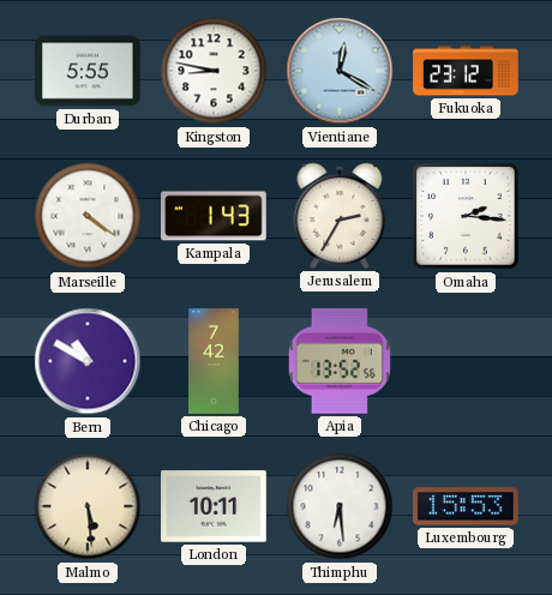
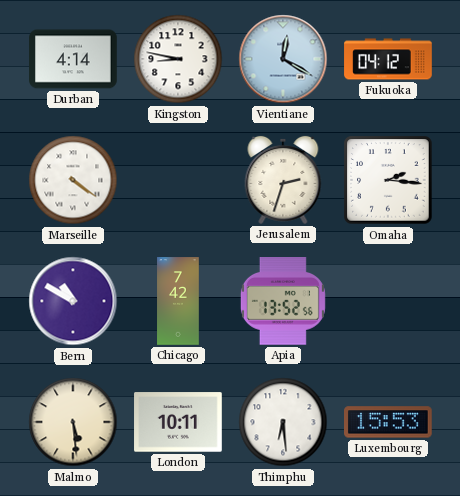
Durban: 5:55 -> 4:14
Fukuoka: 23:12 -> 04:12
Kampala: 1:43 -> none
Jerusalem: 2:35 -> 2:33
